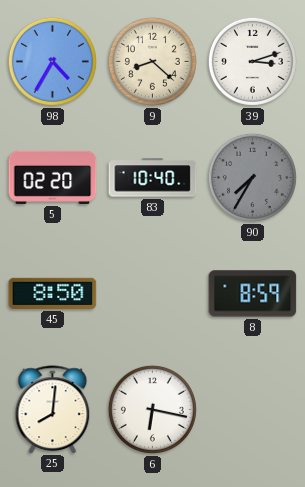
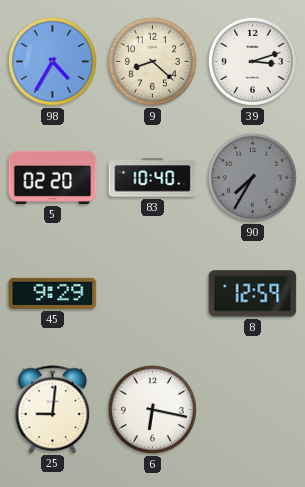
45: 8:50 -> 9:29
8: 8:59 -> 12:59
25: 8:01 -> 9:01
